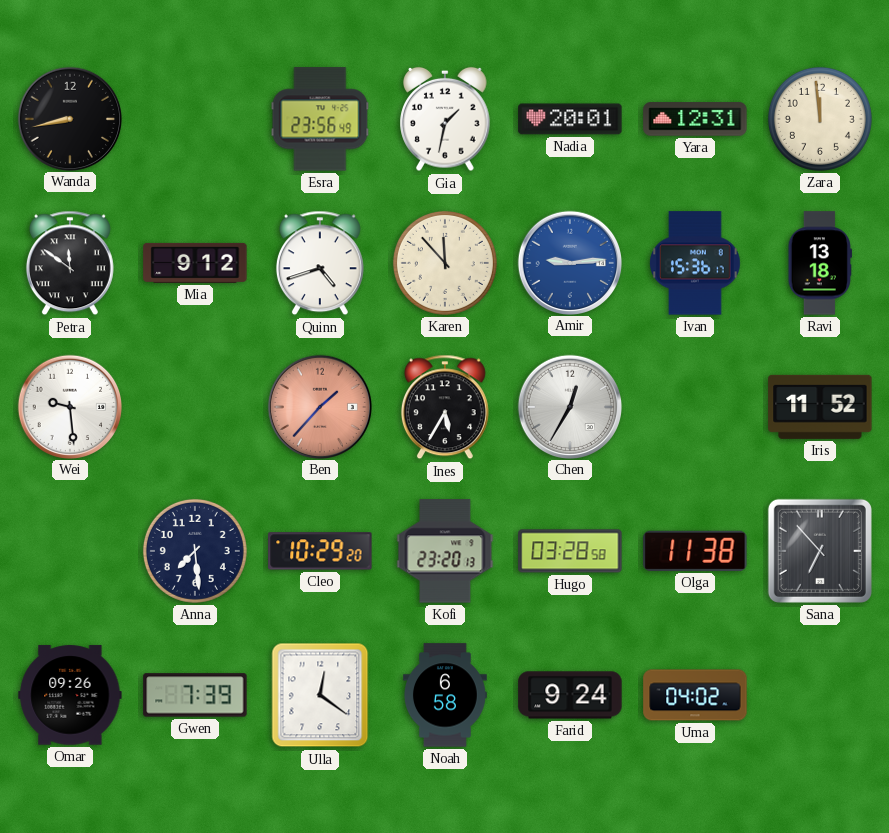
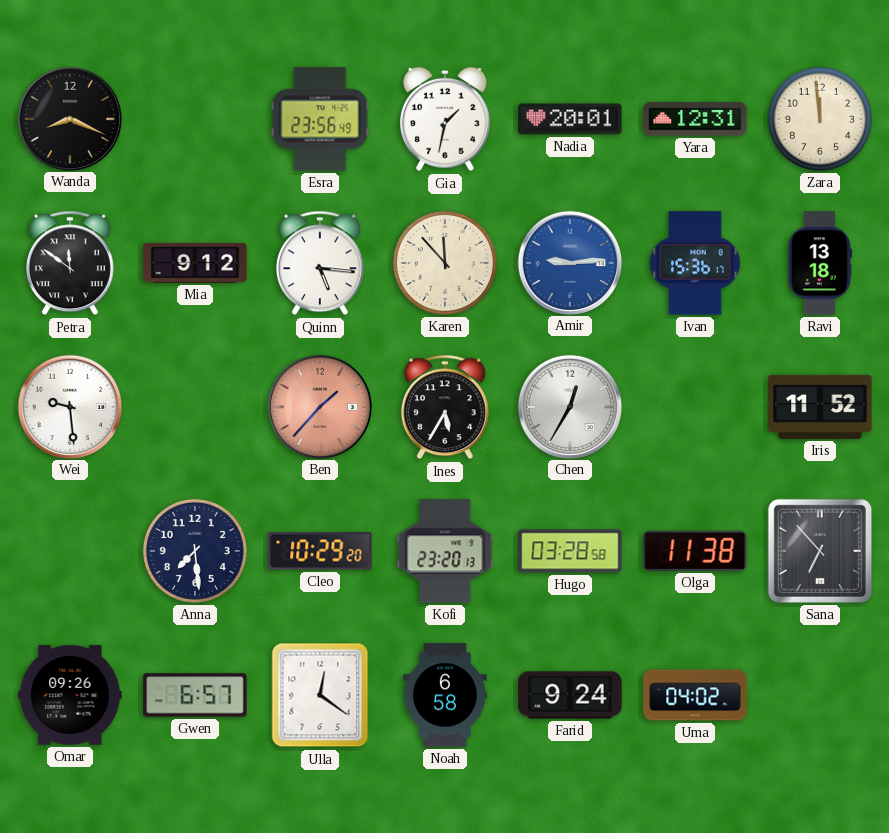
Wanda: 8:43 -> 8:19
Quinn: 4:42 -> 5:16
Gwen: 7:39 -> 6:57
